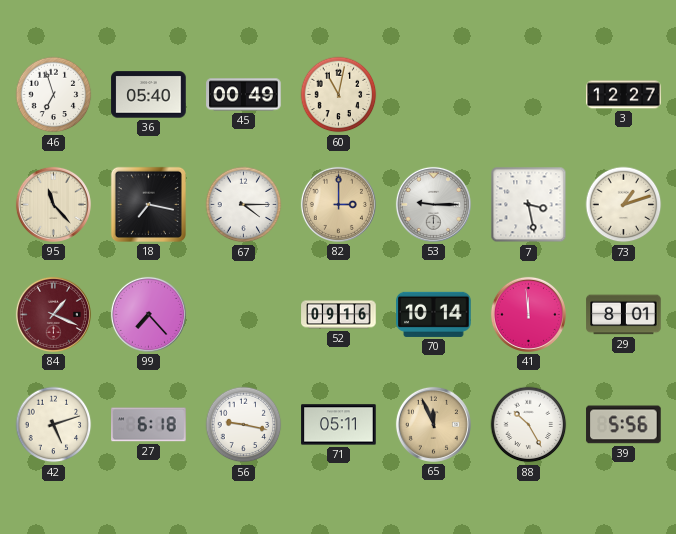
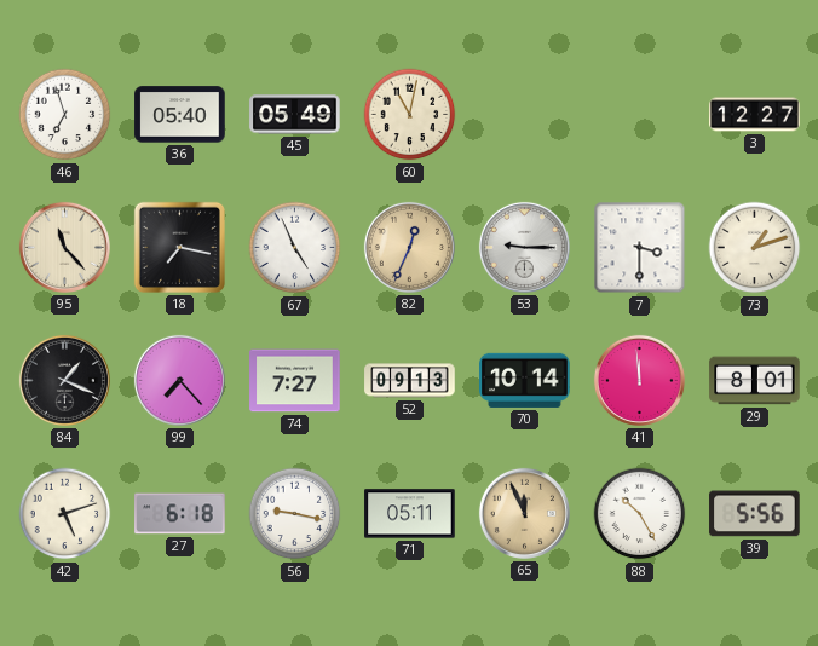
45: 00:49 -> 05:49
67: 4:15 -> 4:56
82: 3:00 -> 12:34
7: 3:28 -> 3:30
84 dial: burgundy -> black
74: none -> 7:27
52: 09:16 -> 09:13
